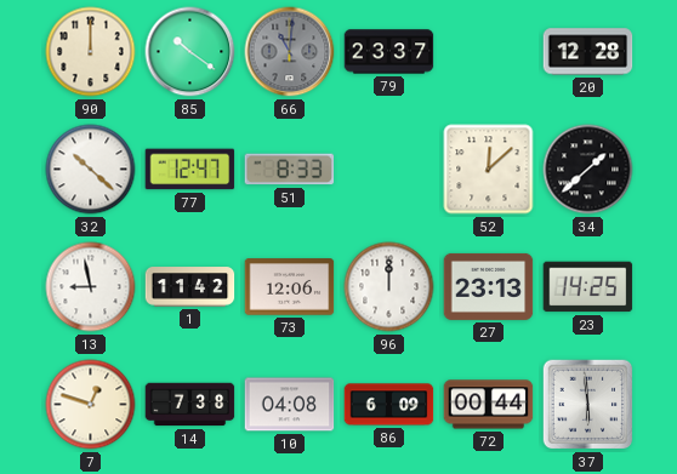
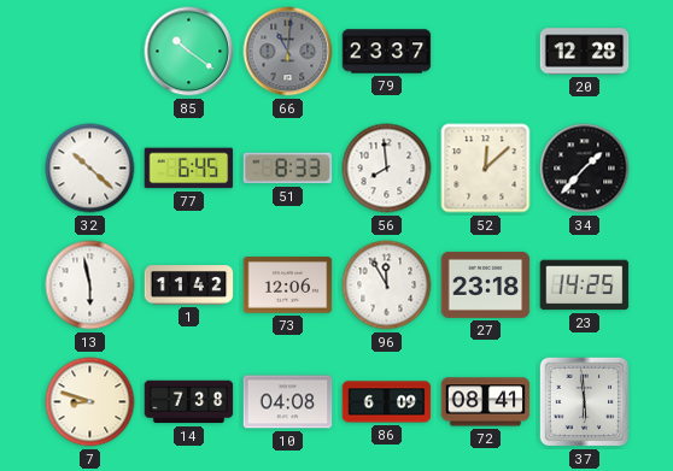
90: 12:00 -> none
77: 12:47 -> 6:45
56: none -> 7:59
34: 1:38 -> 1:37
13: 8:58 -> 5:58
96: 12:00 -> 11:55
27: 23:13 -> 23:18
7: 12:48 -> 8:48
72: 00:44 -> 08:41
